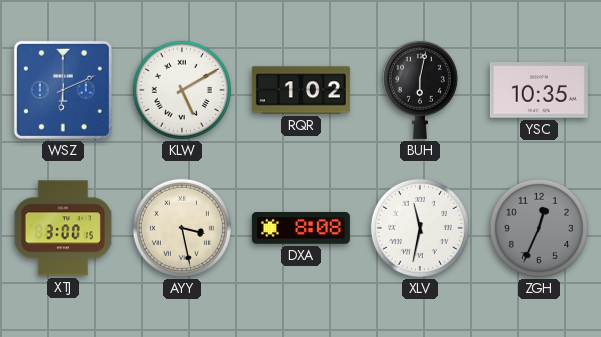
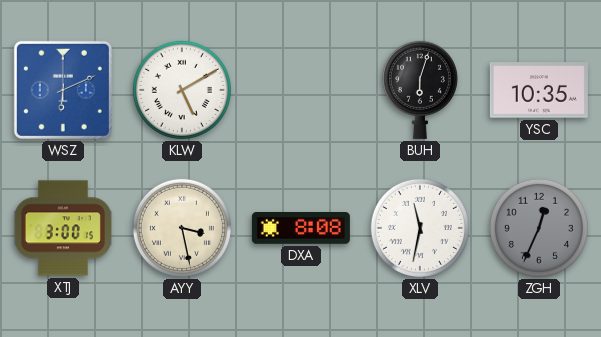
RQR: 1:02 -> none
BUH: 6:02 -> 6:03
